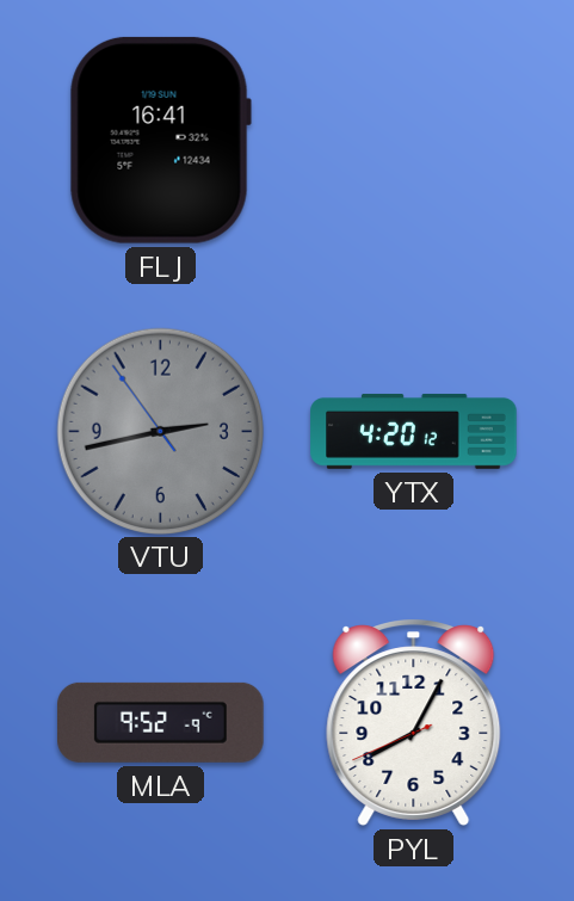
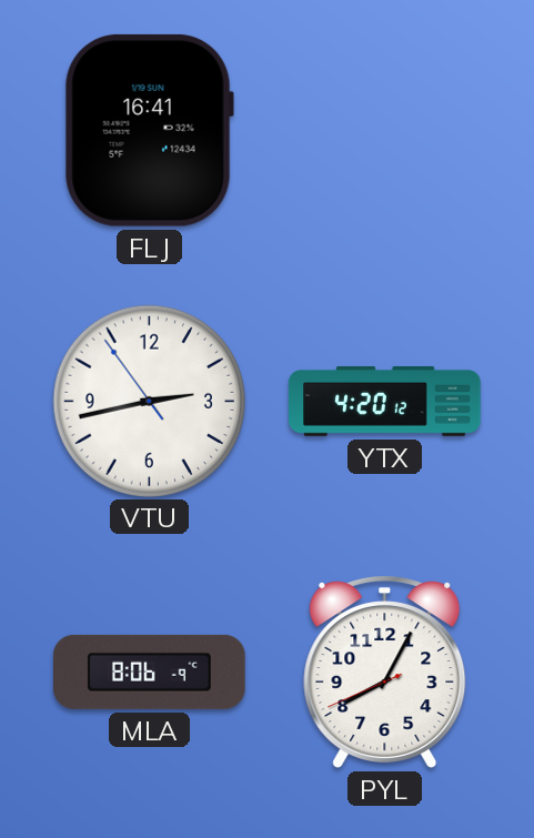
VTU dial: grey -> white
MLA: 9:52 -> 8:06
